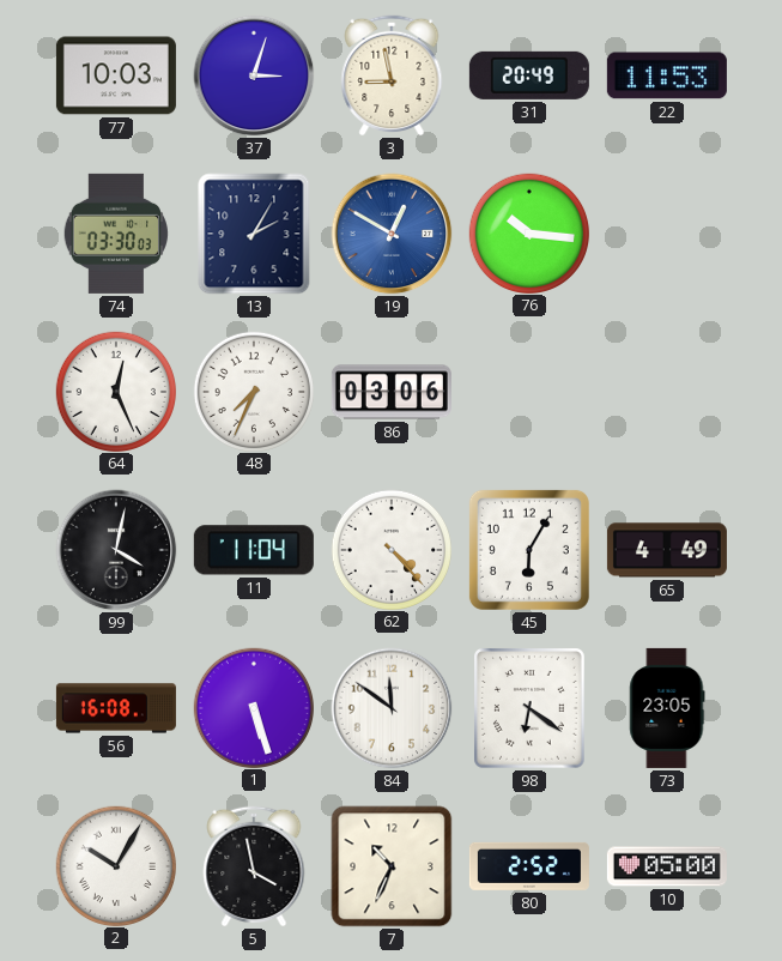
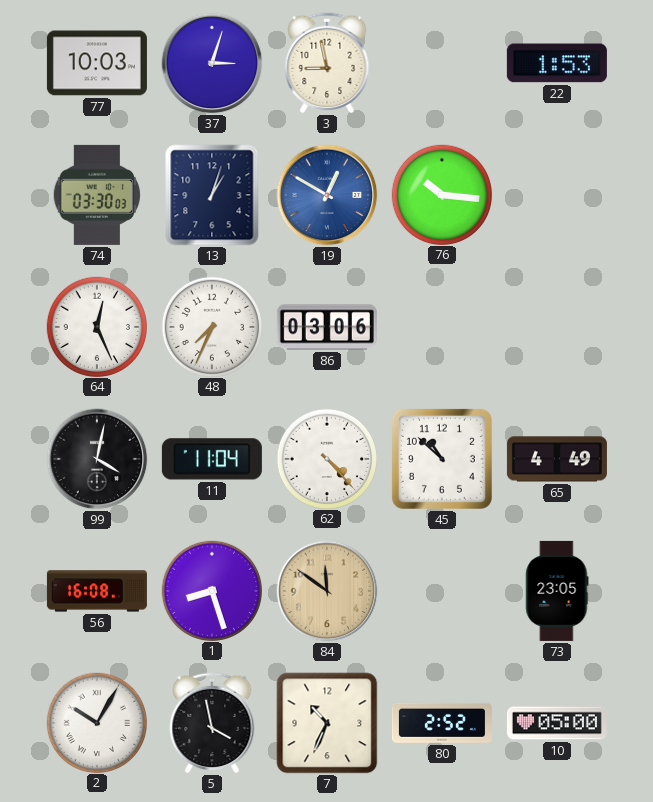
31: 20:49 -> none
22: 11:53 -> 1:53
13: 2:05 -> 1:03
45: 6:05 -> 10:52
1: 5:27 -> 8:27
84 dial: white -> champagne
98: 6:21 -> none
